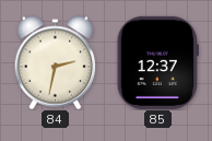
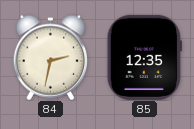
85: 12:37 -> 12:35
